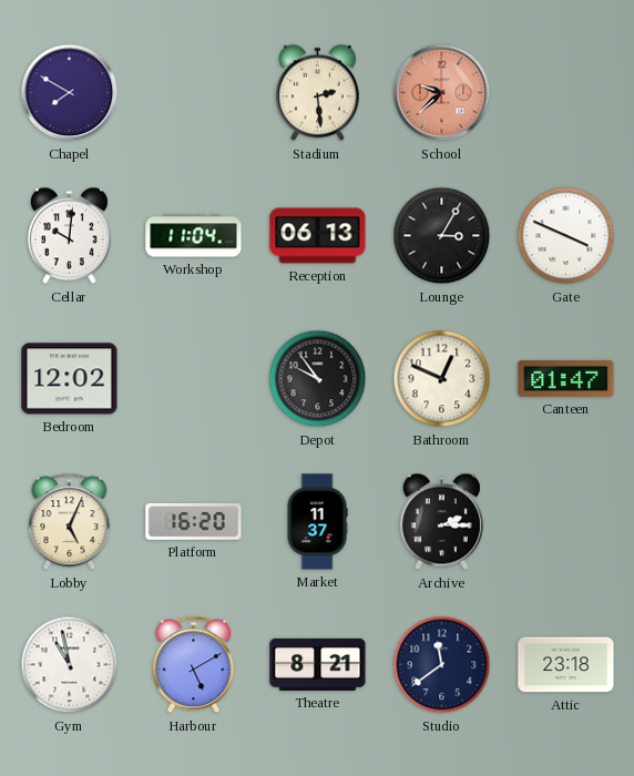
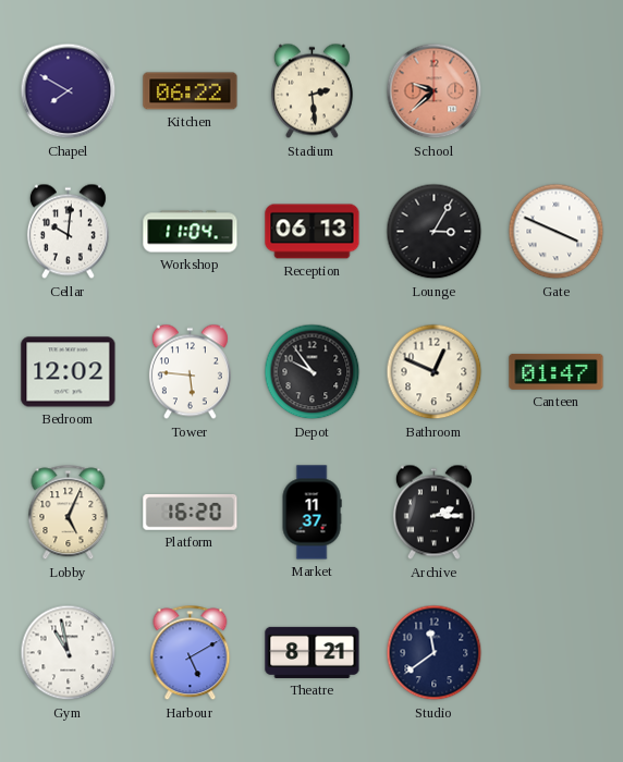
Kitchen: none -> 06:22
Tower: none -> 5:46
Attic: 23:18 -> none
